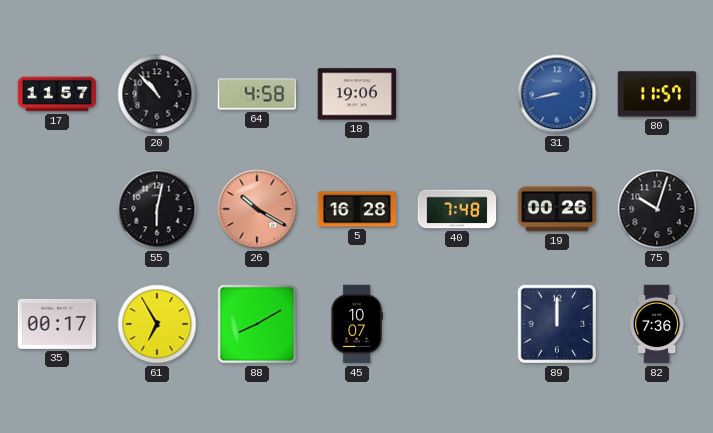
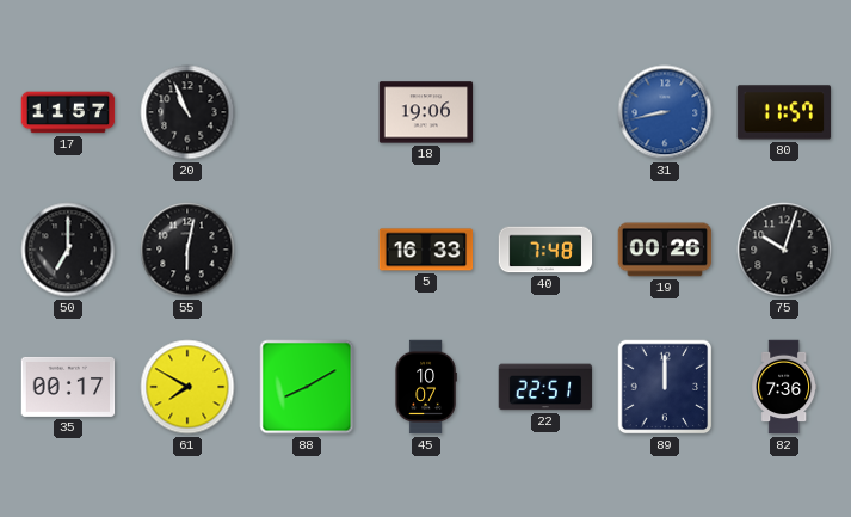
20: 10:53 -> 10:56
64: 4:58 -> none
50: none -> 7:00
26: 10:20 -> none
5: 16:28 -> 16:33
61: 6:55 -> 7:50
22: none -> 22:51
